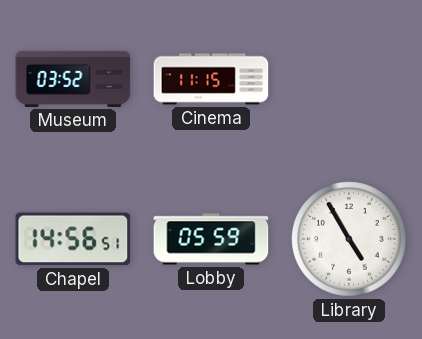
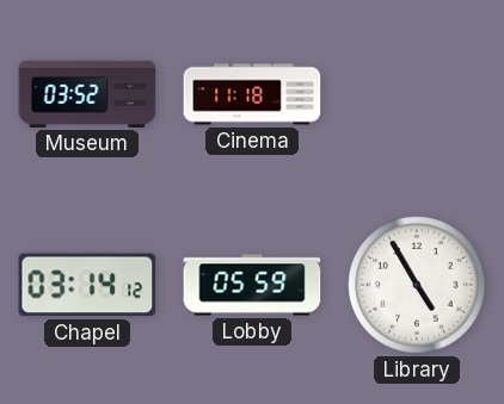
Cinema: 11:15 -> 11:18
Chapel: 14:56 -> 03:14
